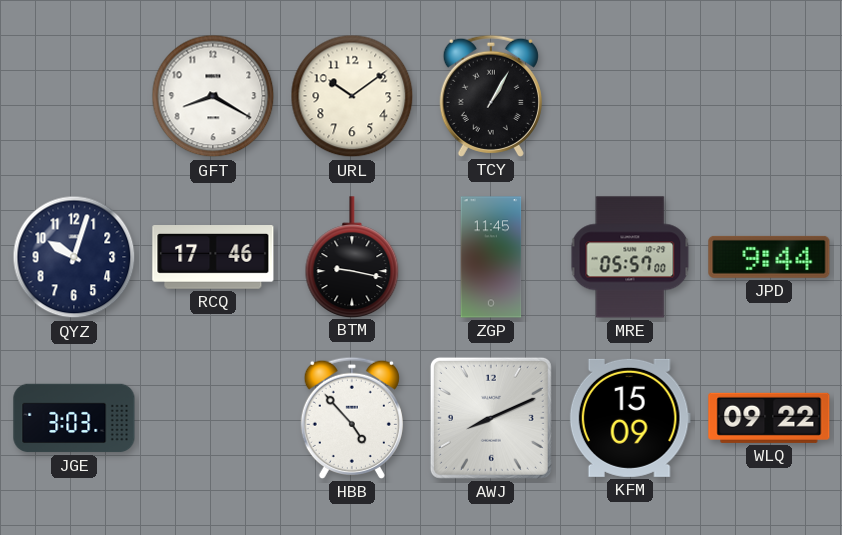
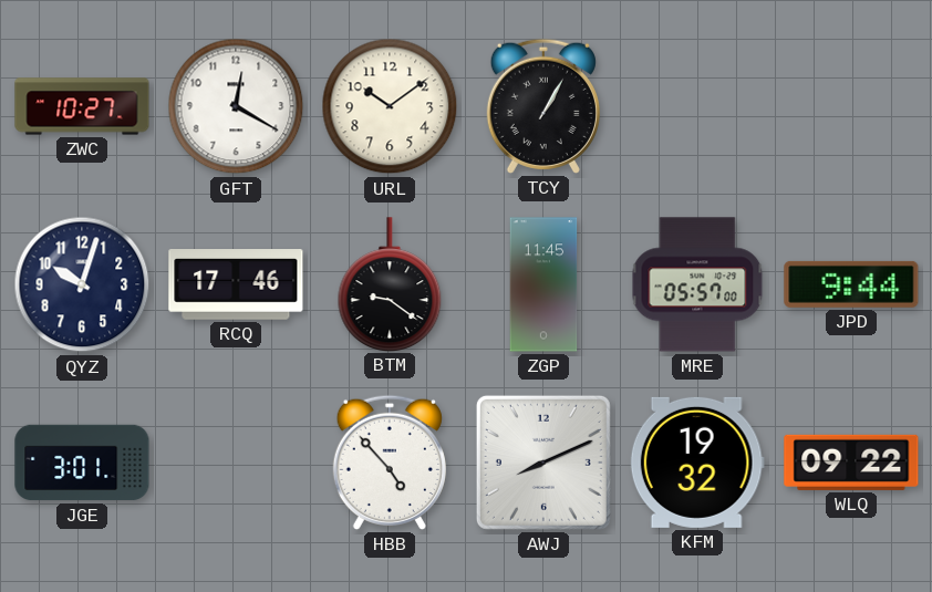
ZWC: none -> 10:27
GFT: 8:20 -> 12:20
BTM: 9:17 -> 9:21
JGE: 3:03 -> 3:01
KFM: 15:09 -> 19:32
